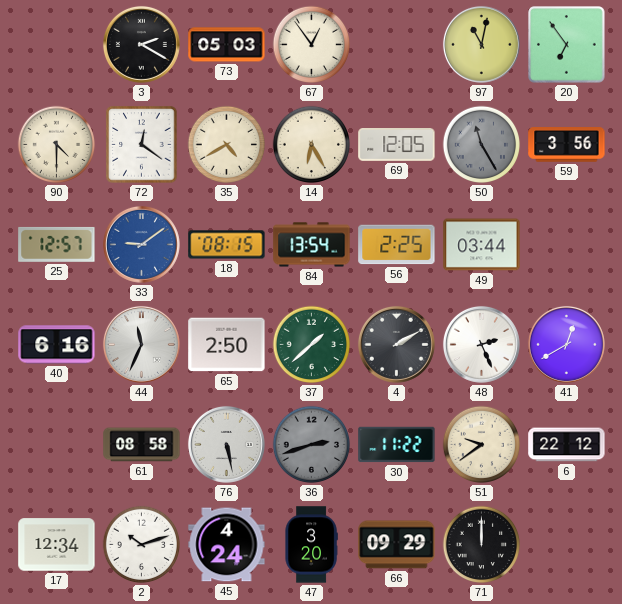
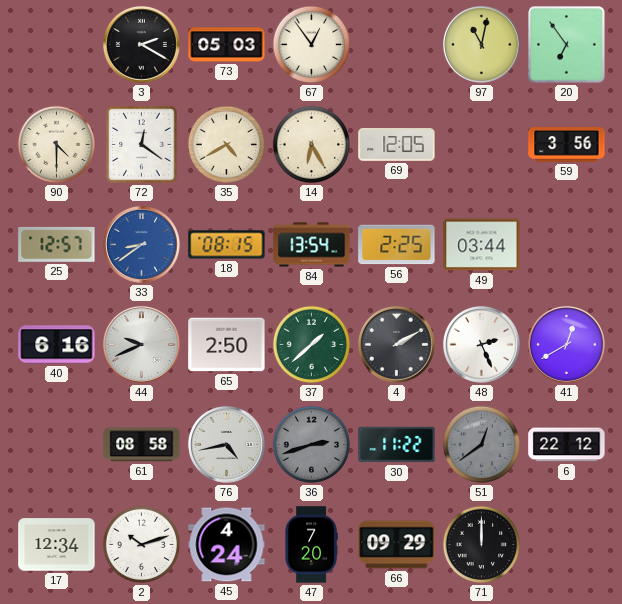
50: 11:25 -> none
33: 9:09 -> 8:39
44: 11:34 -> 9:41
76: 5:28 -> 4:43
51: 9:39 -> 12:39
51 dial: cream -> grey
47: 3:20 -> 7:20
